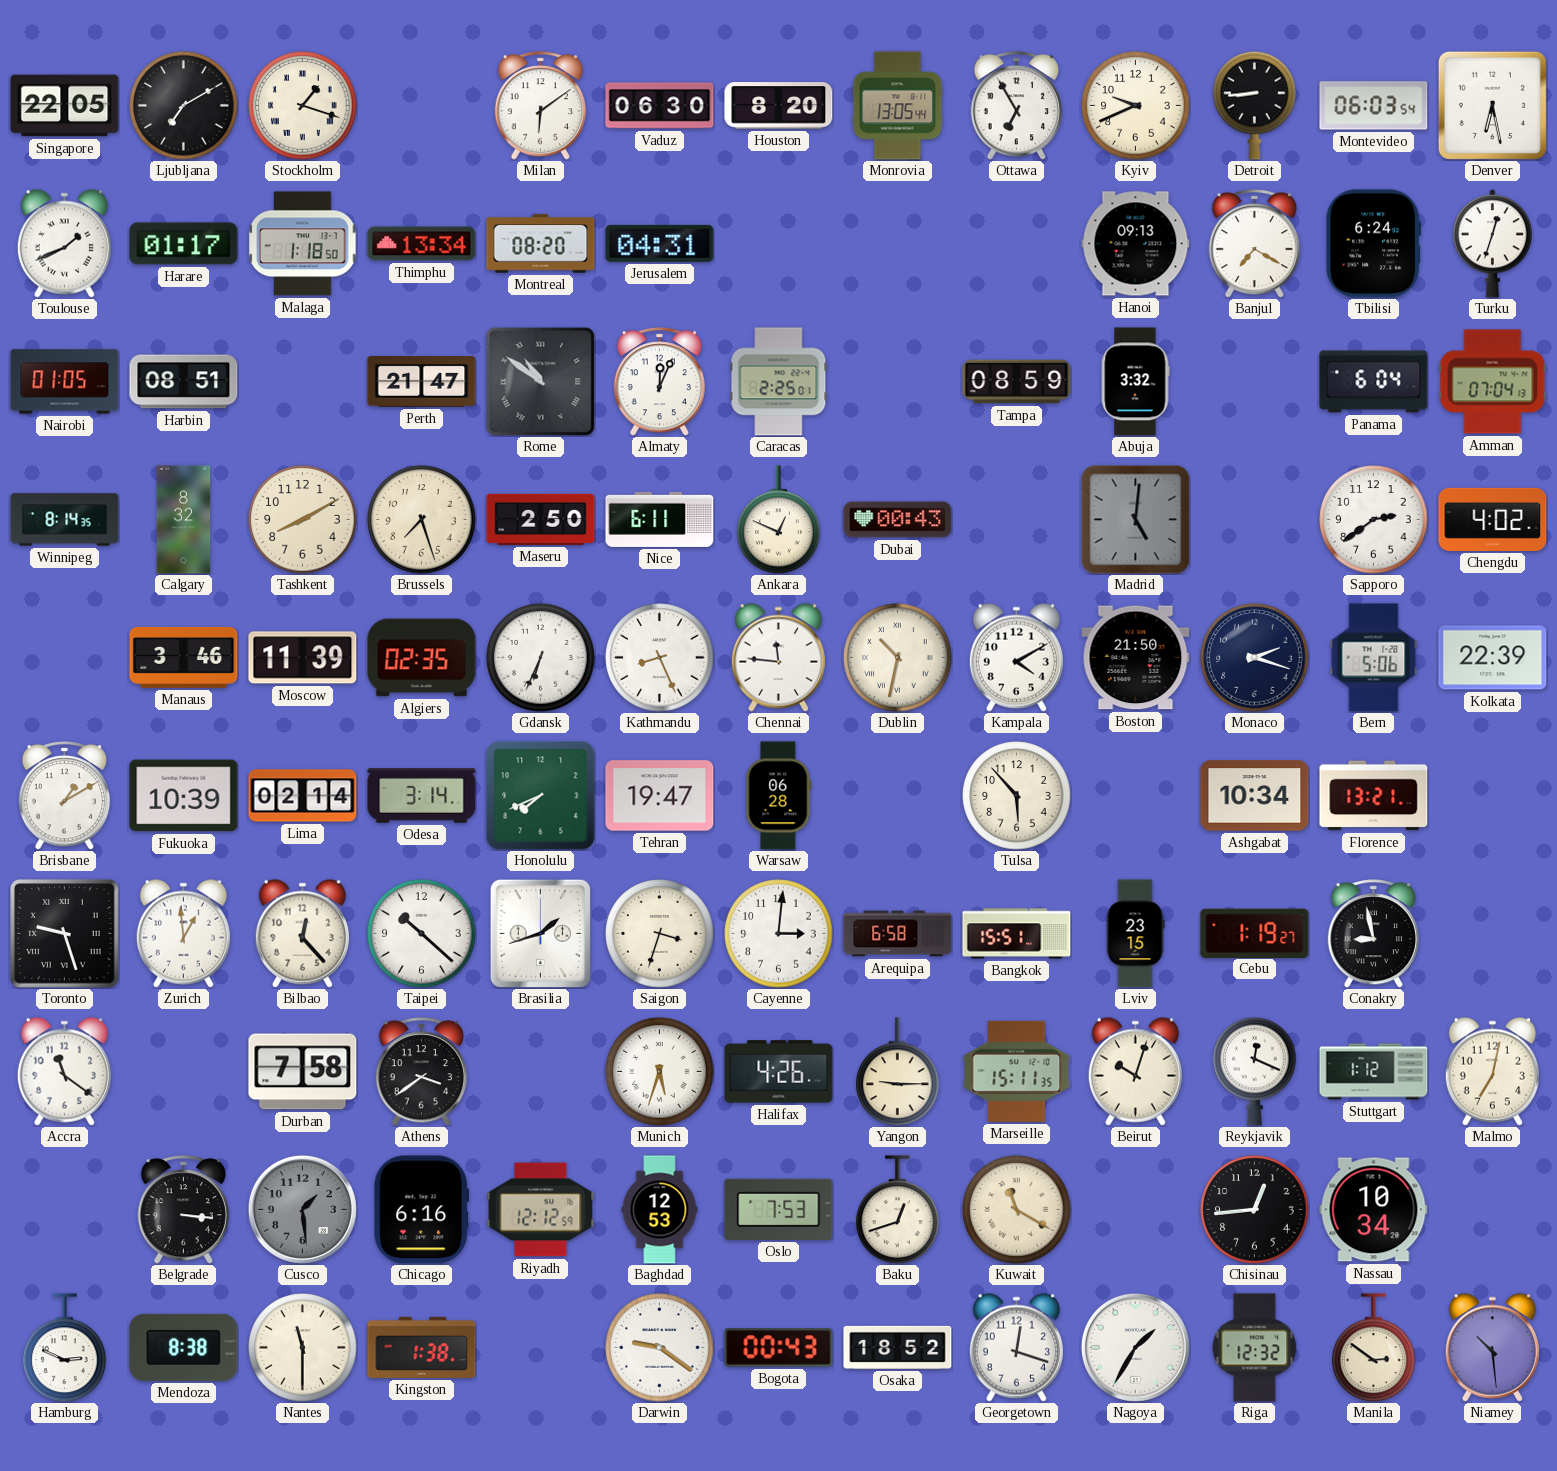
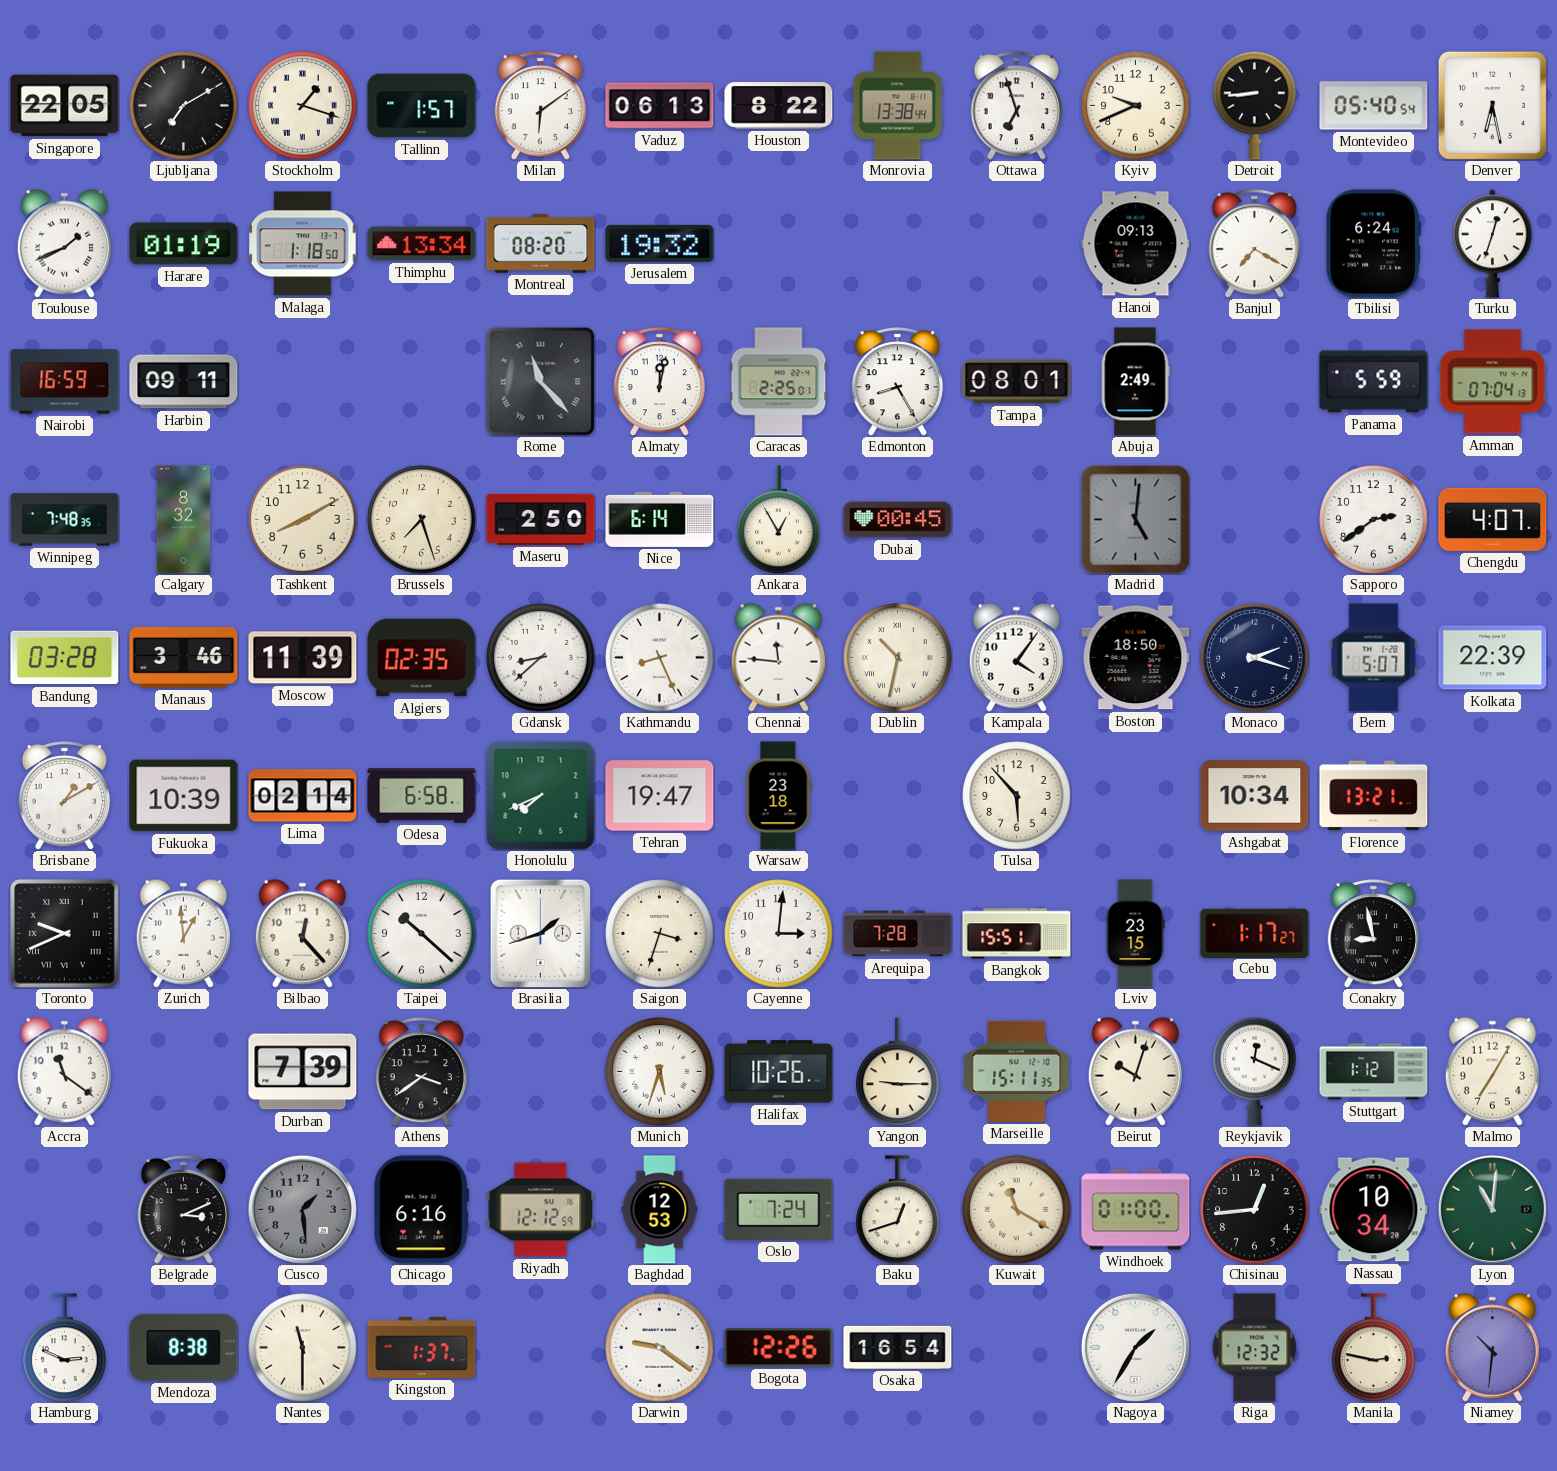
Tallinn: none -> 1:57
Vaduz: 06:30 -> 06:13
Houston: 8:20 -> 8:22
Monrovia: 13:05 -> 13:38
Ottawa: 6:55 -> 6:57
Montevideo: 06:03 -> 05:40
Harare: 01:17 -> 01:19
Jerusalem: 04:31 -> 19:32
Nairobi: 01:05 -> 16:59
Harbin: 08:51 -> 09:11
Perth: 21:47 -> none
Rome: 10:51 -> 11:23
Almaty: 12:04 -> 12:02
Edmonton: none -> 8:25
Tampa: 08:59 -> 08:01
Abuja: 3:32 -> 2:49
Panama: 6:04 -> 5:59
Winnipeg: 8:14 -> 7:48
Nice: 6:11 -> 6:14
Ankara: 12:49 -> 12:55
Dubai: 00:43 -> 00:45
Chengdu: 4:02 -> 4:07
Bandung: none -> 03:28
Gdansk: 6:34 -> 8:38
Kampala: 4:10 -> 4:06
Boston: 21:50 -> 18:50
Bern: 5:06 -> 5:07
Odesa: 3:14 -> 6:58
Warsaw: 06:28 -> 23:18
Toronto: 9:27 -> 9:41
Arequipa: 6:58 -> 7:28
Cebu: 1:19 -> 1:17
Durban: 7:58 -> 7:39
Halifax: 4:26 -> 10:26
Malmo: 7:02 -> 7:05
Belgrade: 3:16 -> 3:11
Oslo: 7:53 -> 7:24
Windhoek: none -> 01:00
Lyon: none -> 11:01
Kingston: 1:38 -> 1:37
Bogota: 00:43 -> 12:26
Osaka: 18:52 -> 16:54
Georgetown: 12:18 -> none
Manila: 2:51 -> 2:47
Niamey: 10:29 -> 10:31
